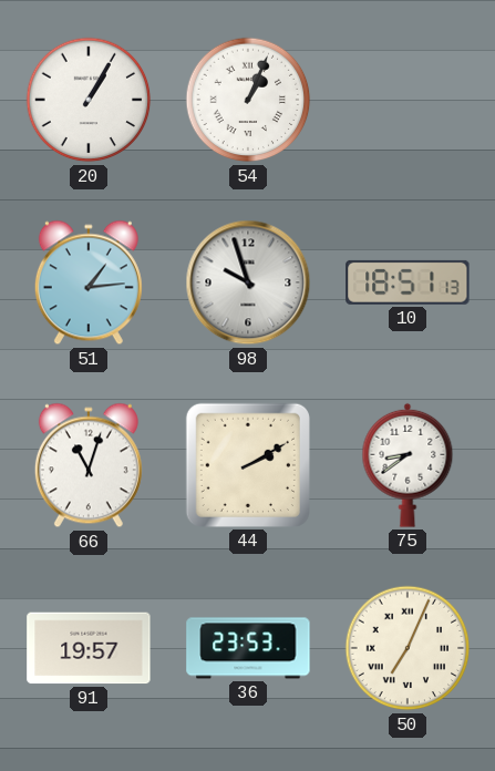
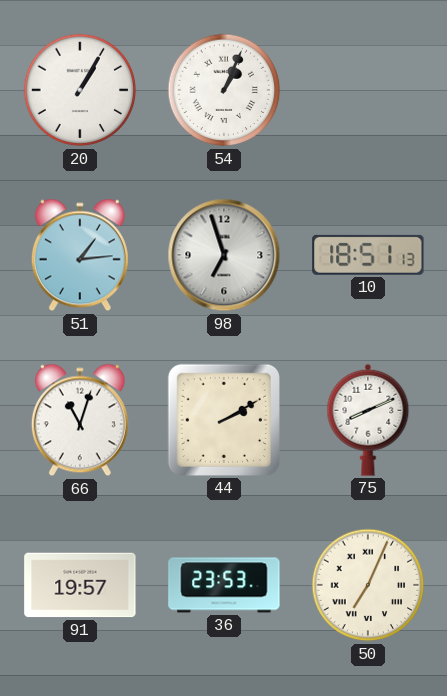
98: 9:57 -> 6:57
75: 8:39 -> 8:11
